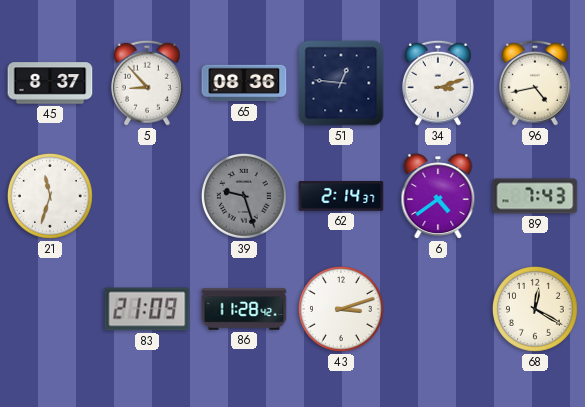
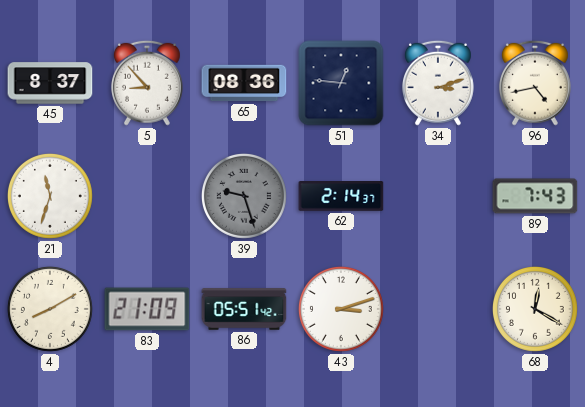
6: 4:39 -> none
4: none -> 8:10
86: 11:28 -> 05:51
